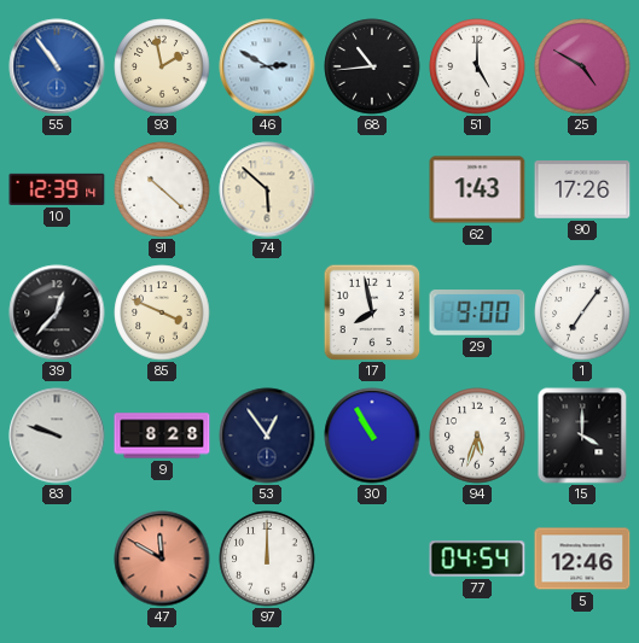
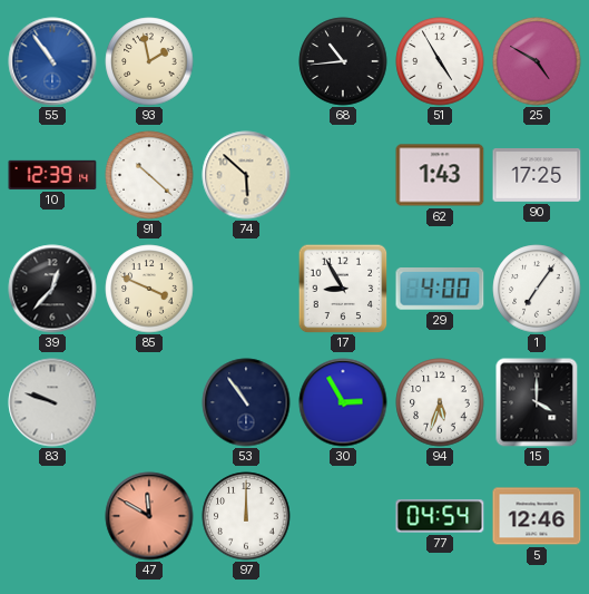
46: 2:50 -> none
51: 5:00 -> 4:55
90: 17:26 -> 17:25
17: 7:58 -> 8:55
29: 9:00 -> 4:00
9: 8:28 -> none
53: 12:54 -> 10:54
30: 10:55 -> 2:55
